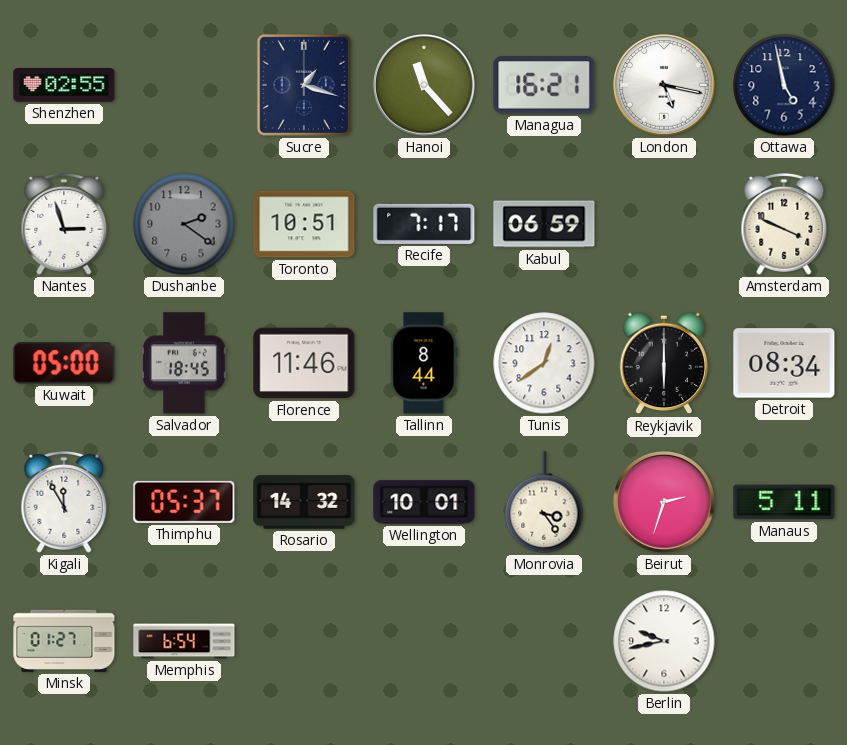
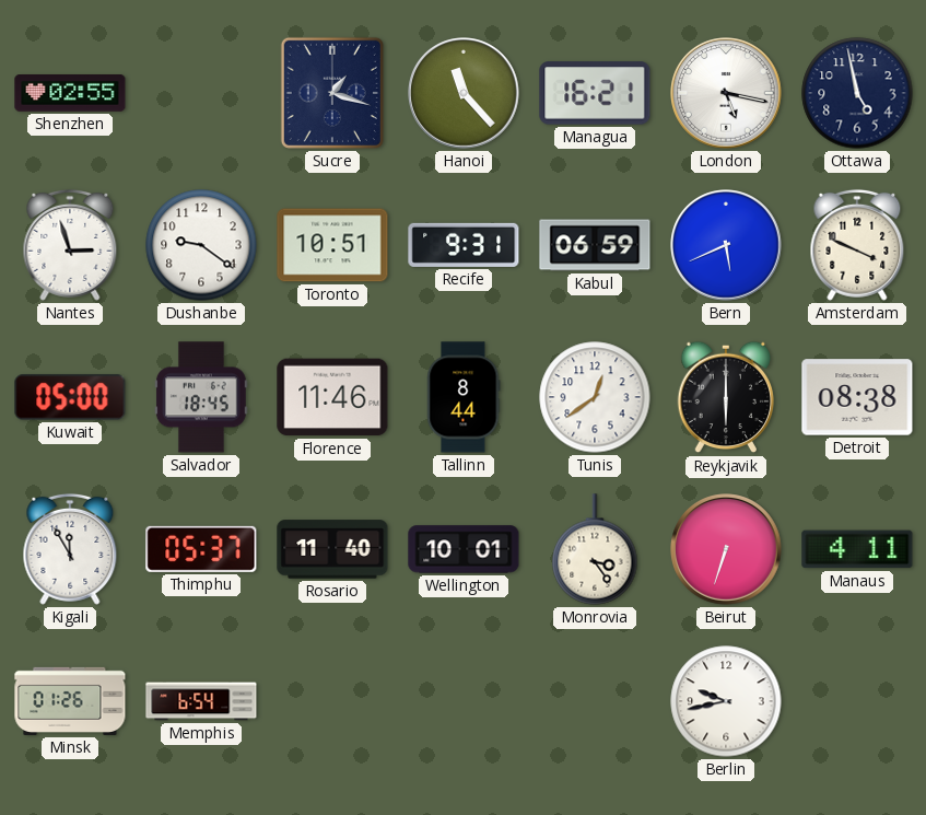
Dushanbe: 2:21 -> 9:21
Dushanbe dial: grey -> white
Recife: 7:17 -> 9:31
Bern: none -> 5:41
Detroit: 08:34 -> 08:38
Rosario: 14:32 -> 11:40
Beirut: 2:33 -> 6:33
Manaus: 5:11 -> 4:11
Minsk: 01:27 -> 01:26
